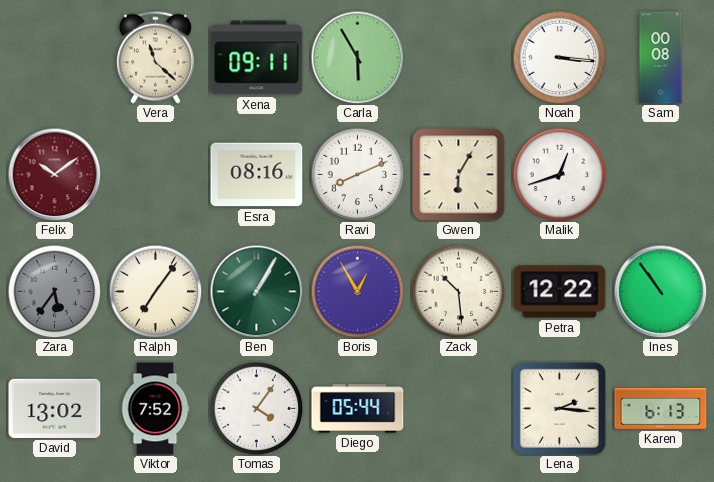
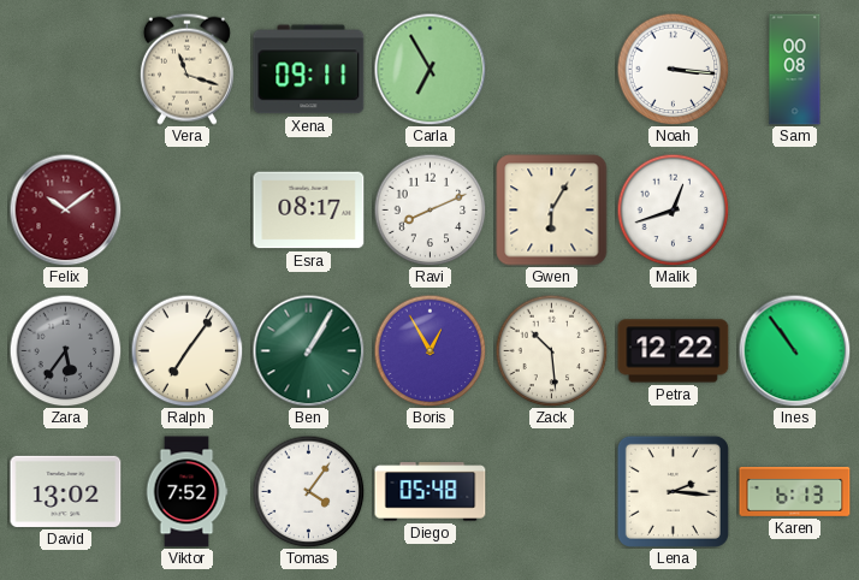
Vera: 11:22 -> 11:18
Carla: 5:55 -> 6:55
Esra: 08:16 -> 08:17
Diego: 05:44 -> 05:48
